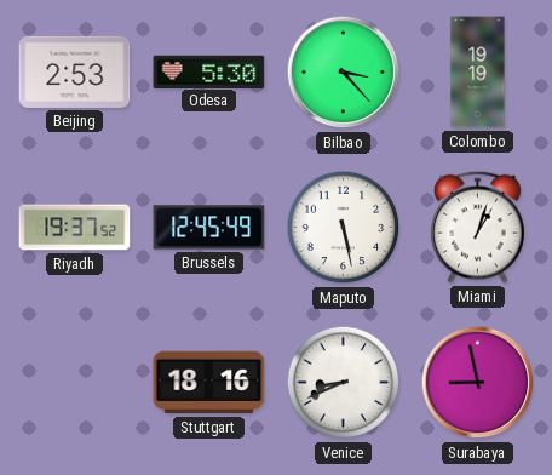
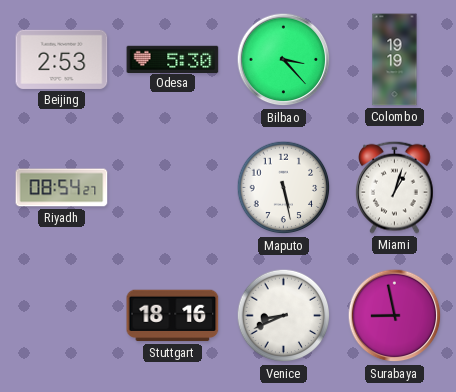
Riyadh: 19:37 -> 08:54
Brussels: 12:45 -> none
